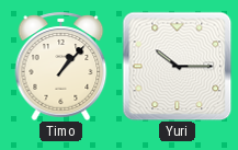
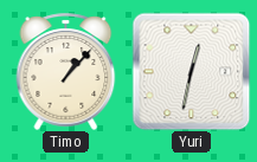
Yuri: 10:15 -> 12:32
